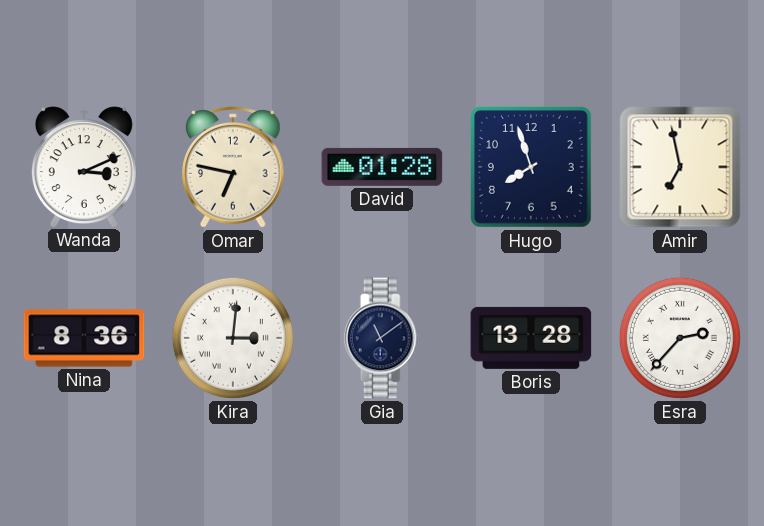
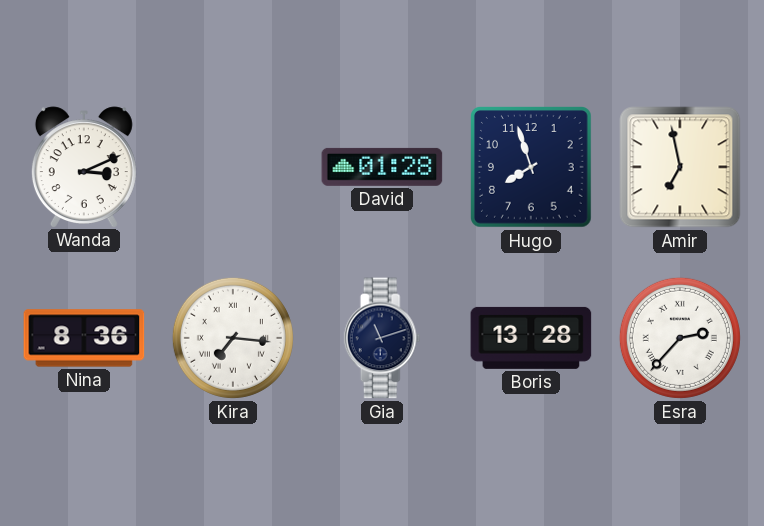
Omar: 6:47 -> none
Kira: 3:01 -> 7:16
Gia: 11:09 -> 11:12
